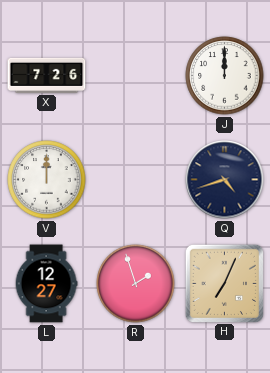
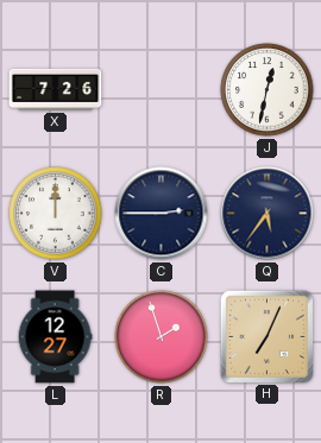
J: 12:00 -> 12:32
C: none -> 2:45
Q: 4:42 -> 5:36
